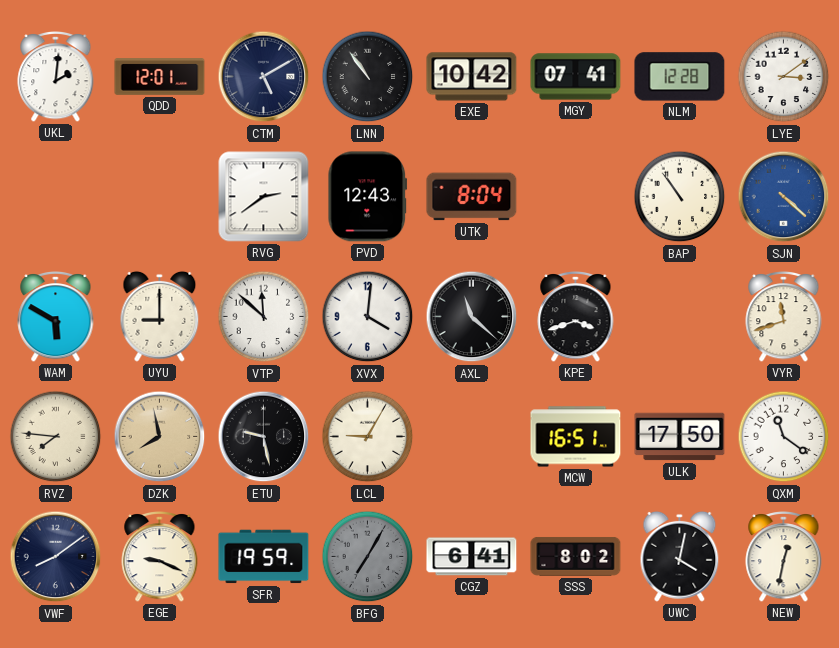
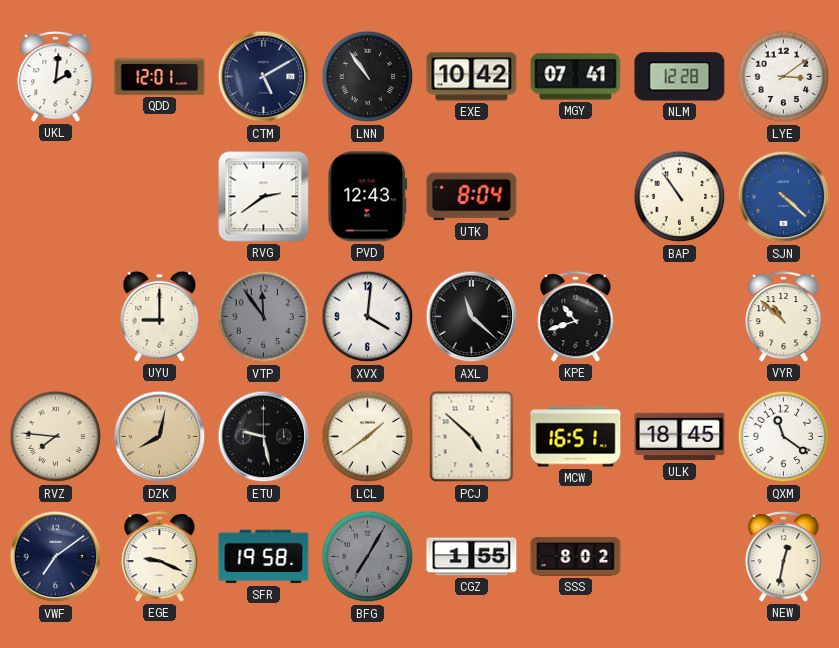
WAM: 5:50 -> none
VTP: 11:52 -> 11:54
VTP dial: white -> grey
KPE: 3:42 -> 10:42
VYR: 11:42 -> 10:52
DZK: 7:58 -> 8:02
LCL: 9:05 -> 1:39
PCJ: none -> 4:52
ULK: 17:50 -> 18:45
VWF: 8:09 -> 7:09
SFR: 19:59 -> 19:58
CGZ: 6:41 -> 1:55
UWC: 4:02 -> none
